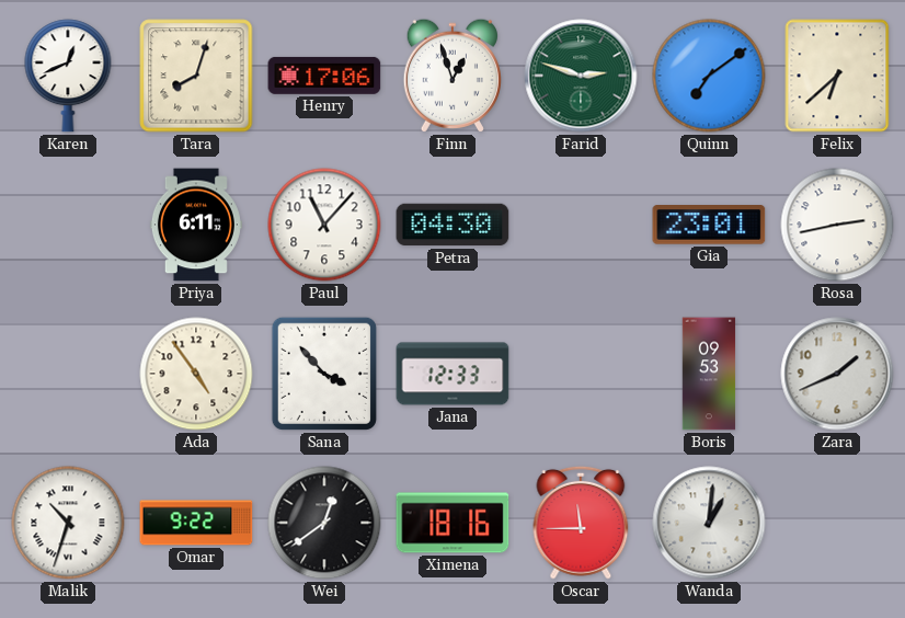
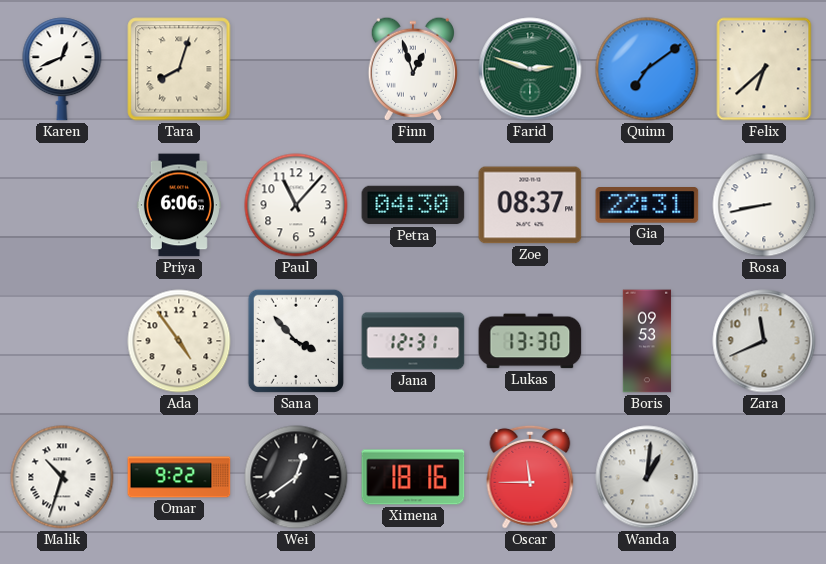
Henry: 17:06 -> none
Priya: 6:11 -> 6:06
Zoe: none -> 08:37
Gia: 23:01 -> 22:31
Rosa: 2:43 -> 8:43
Jana: 12:33 -> 12:31
Lukas: none -> 13:30
Zara: 1:41 -> 11:41
